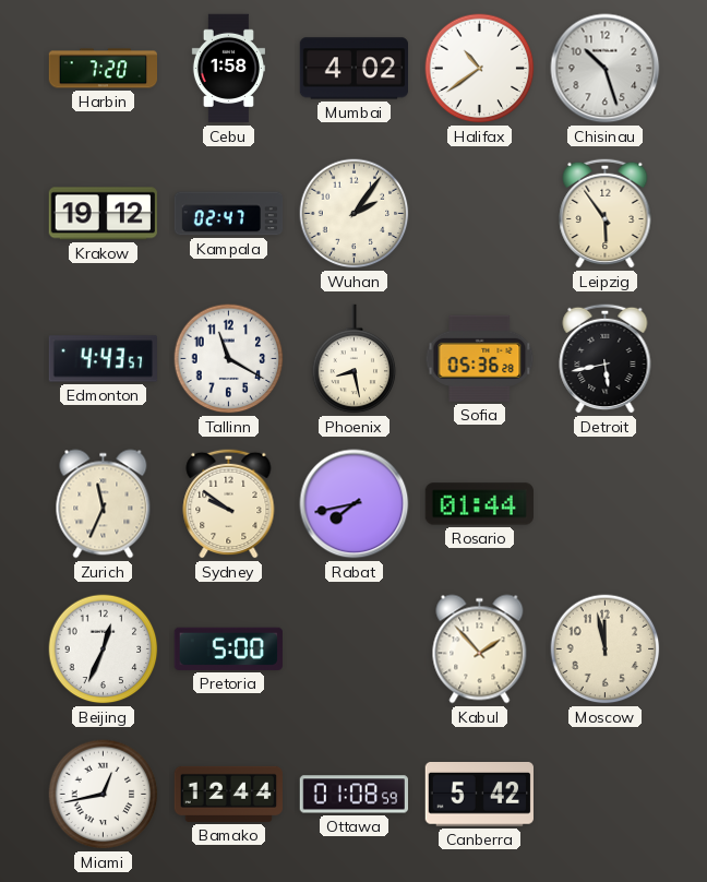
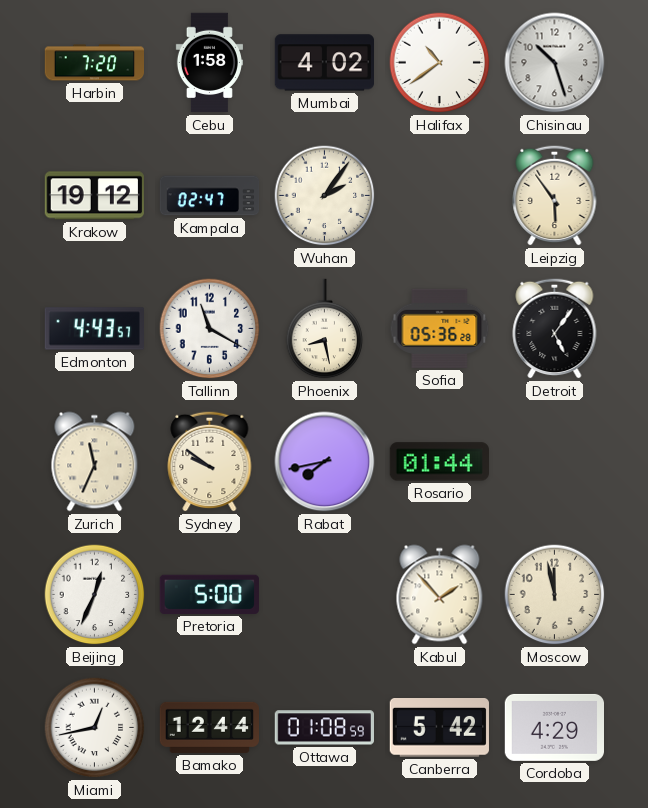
Detroit: 5:43 -> 5:06
Cordoba: none -> 4:29
